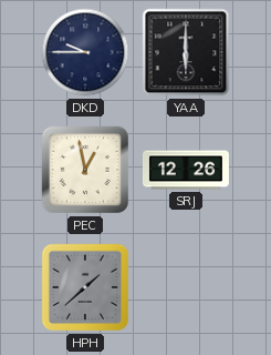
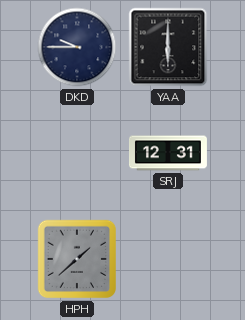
PEC: 12:58 -> none
SRJ: 12:26 -> 12:31
